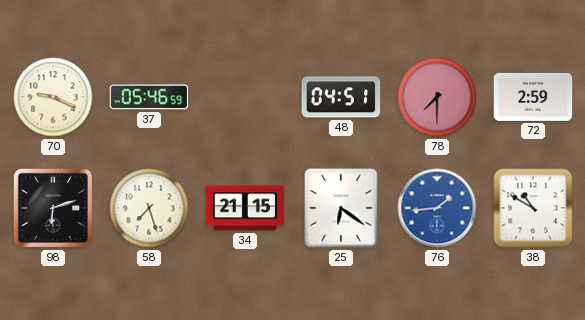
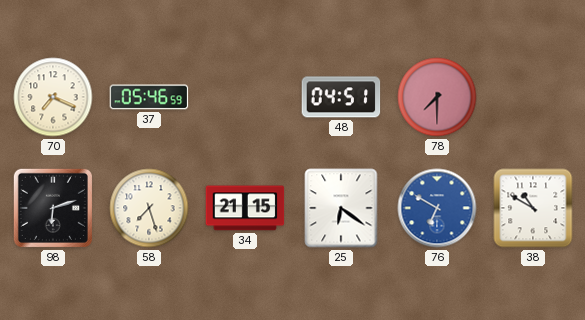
70: 9:19 -> 7:19
72: 2:59 -> none
76: 1:44 -> 6:50
